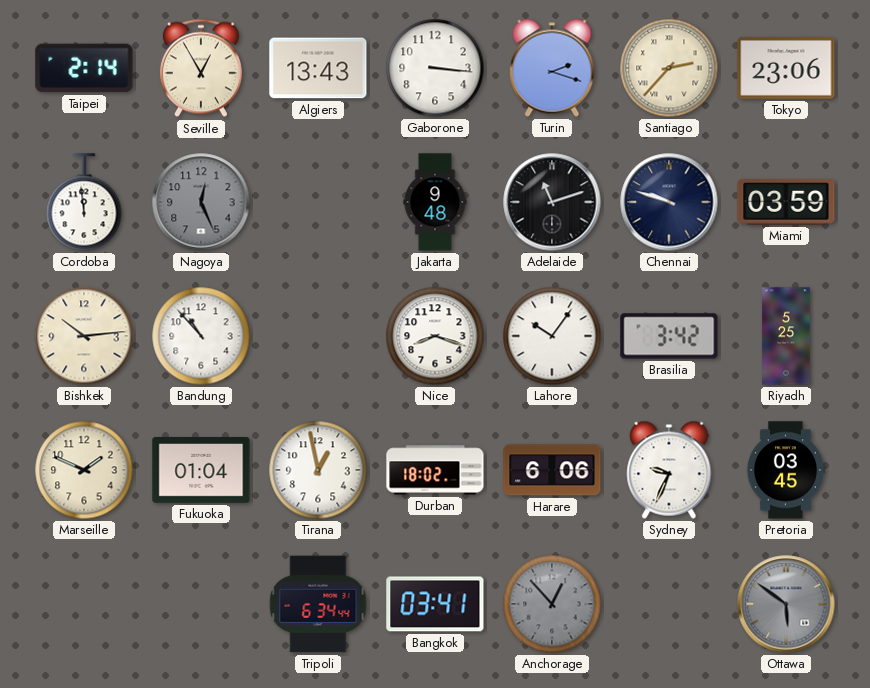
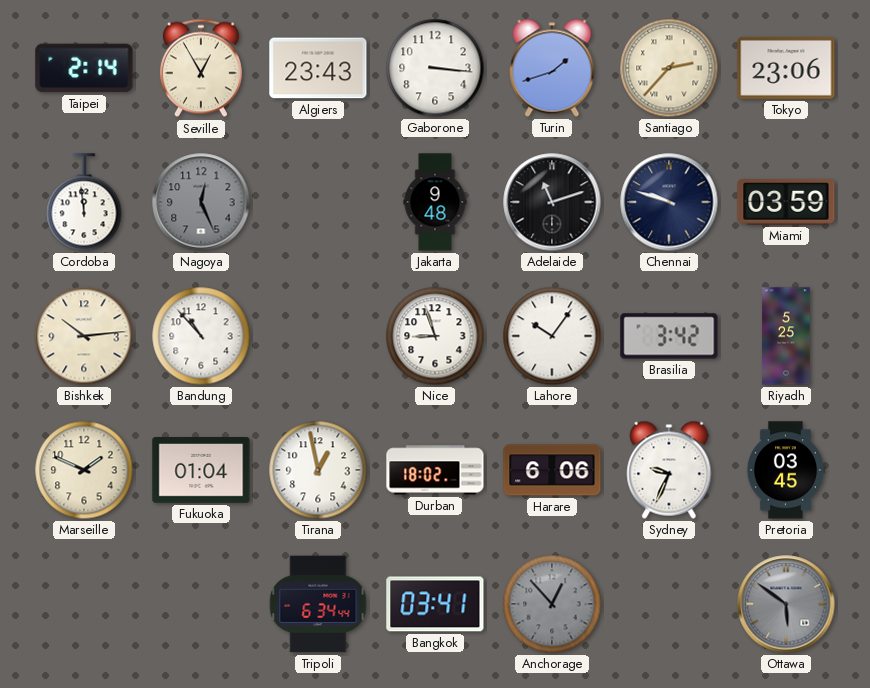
Algiers: 13:43 -> 23:43
Turin: 2:18 -> 1:42
Nice: 8:18 -> 8:57
